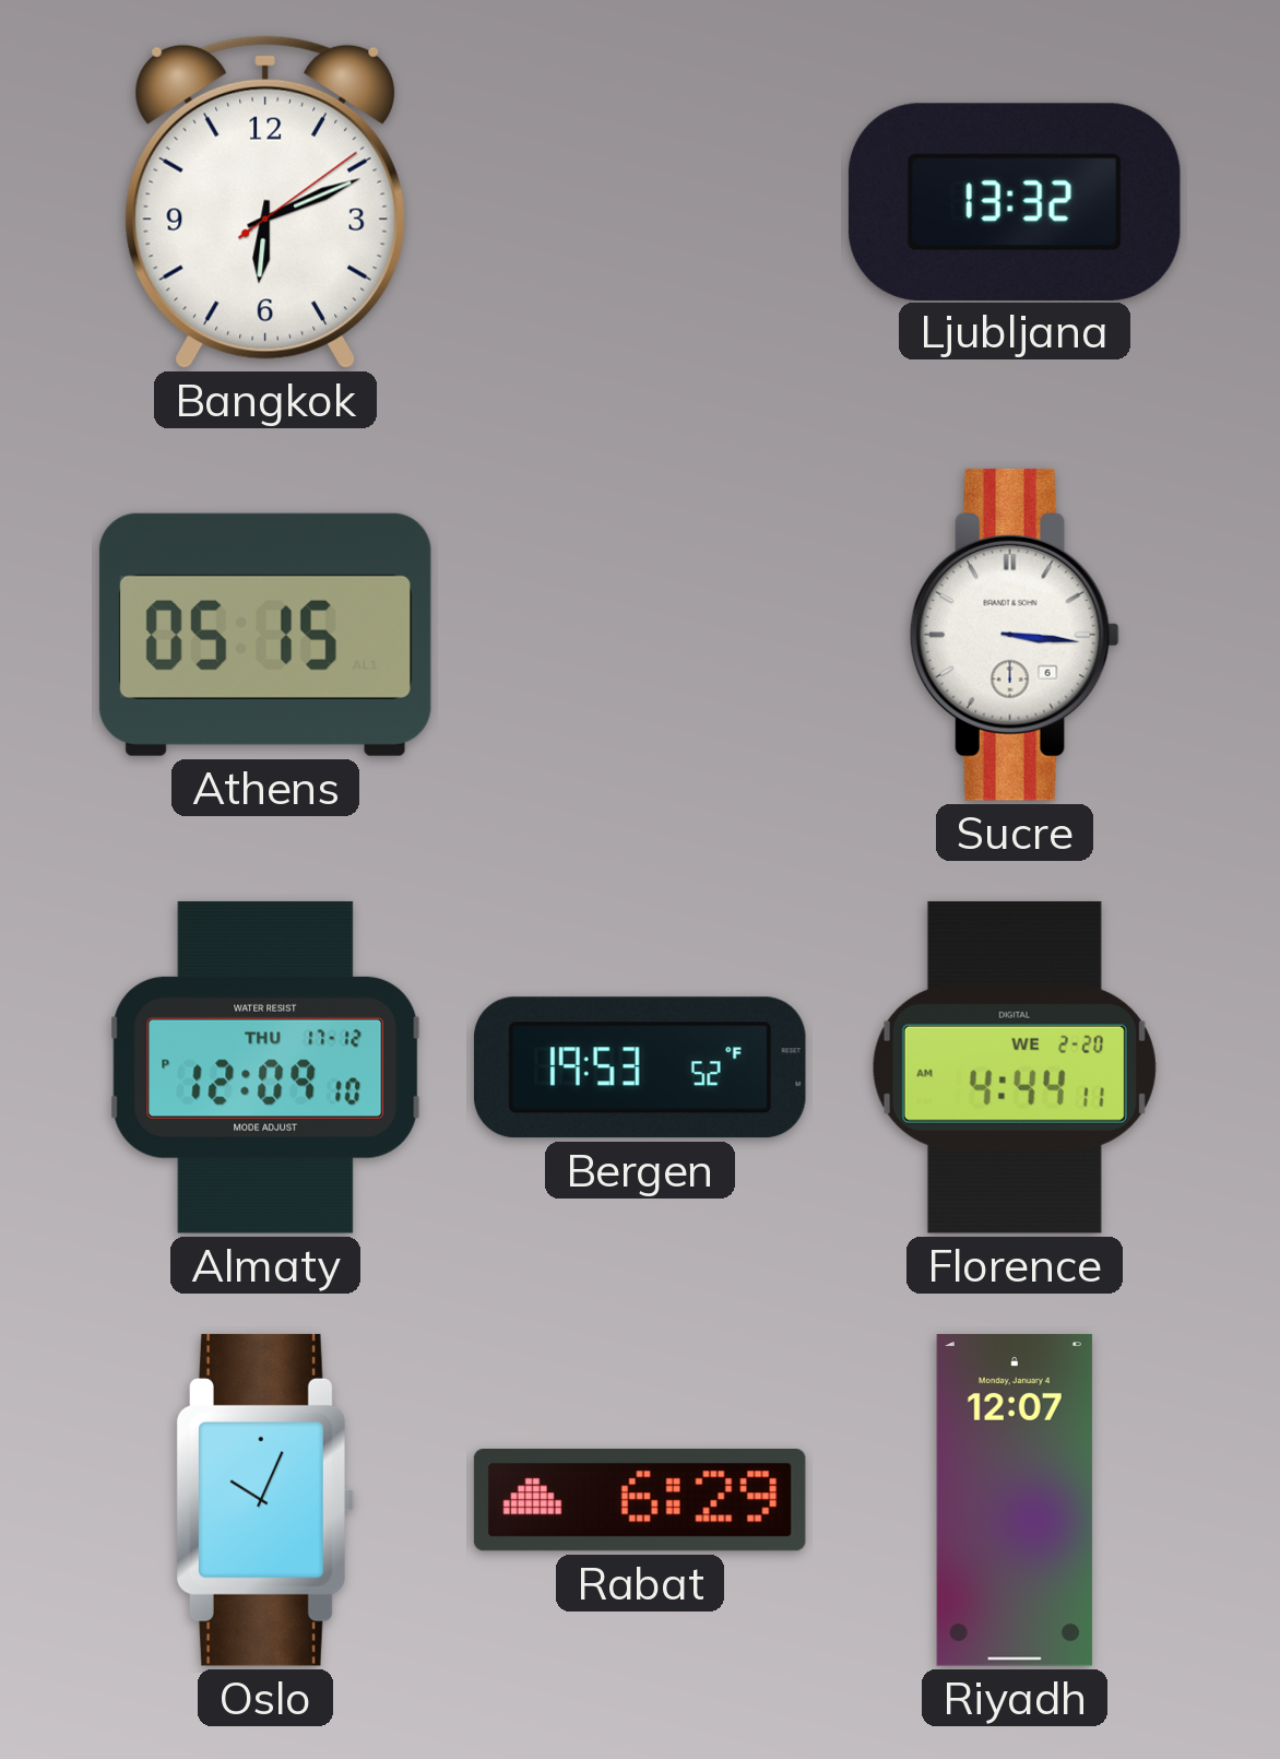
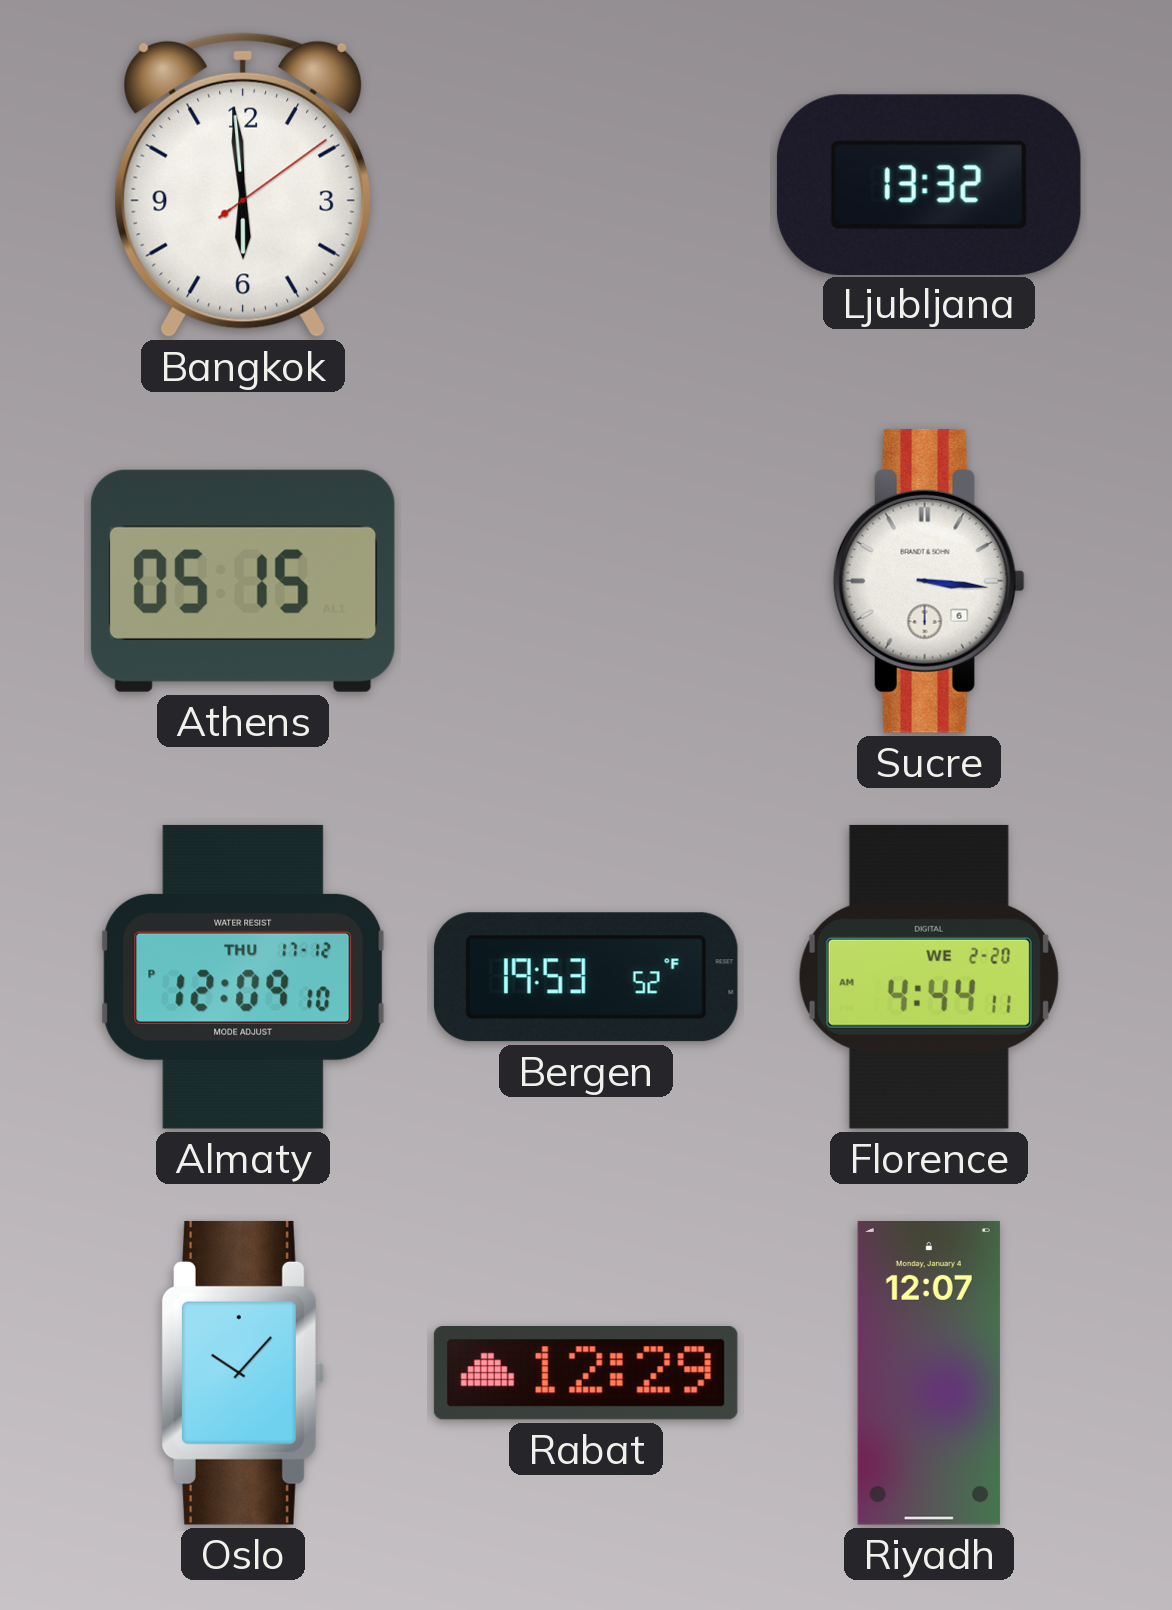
Bangkok: 6:11 -> 5:59
Oslo: 10:04 -> 10:07
Rabat: 6:29 -> 12:29
